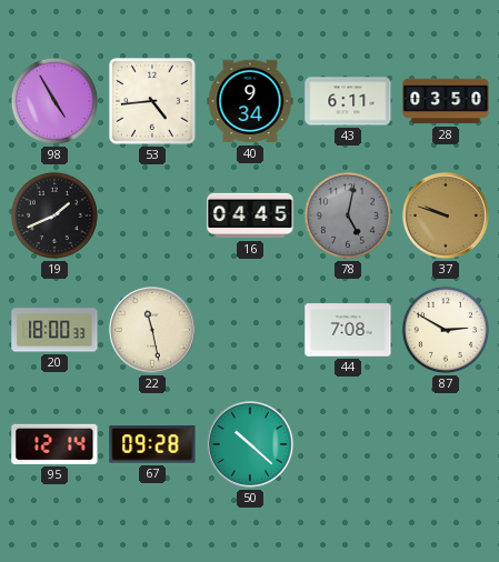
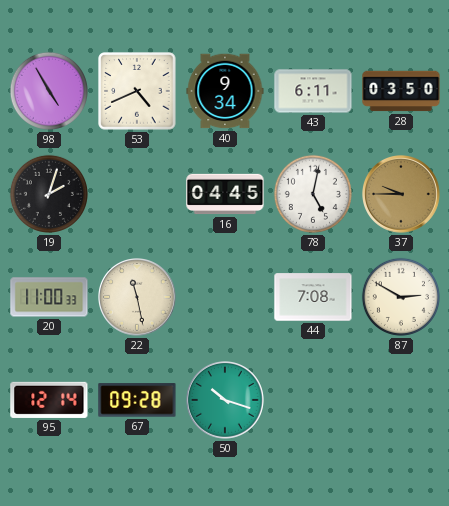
53: 4:44 -> 4:41
19: 1:41 -> 2:03
78 dial: grey -> white
37: 9:48 -> 9:45
20: 18:00 -> 11:00
50: 10:22 -> 10:18
